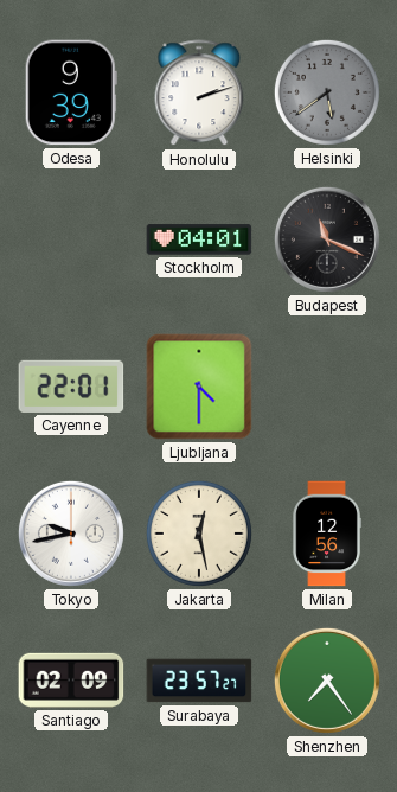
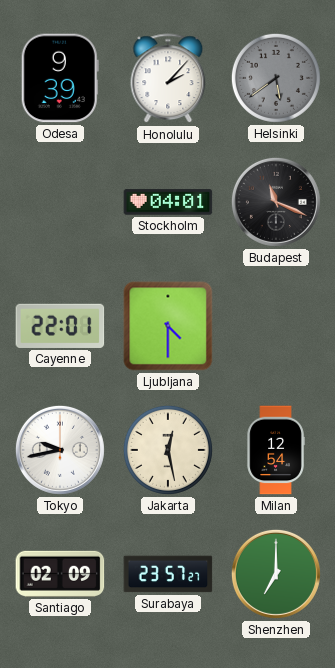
Honolulu: 2:12 -> 2:07
Milan: 12:56 -> 12:54
Shenzhen: 7:24 -> 7:00
